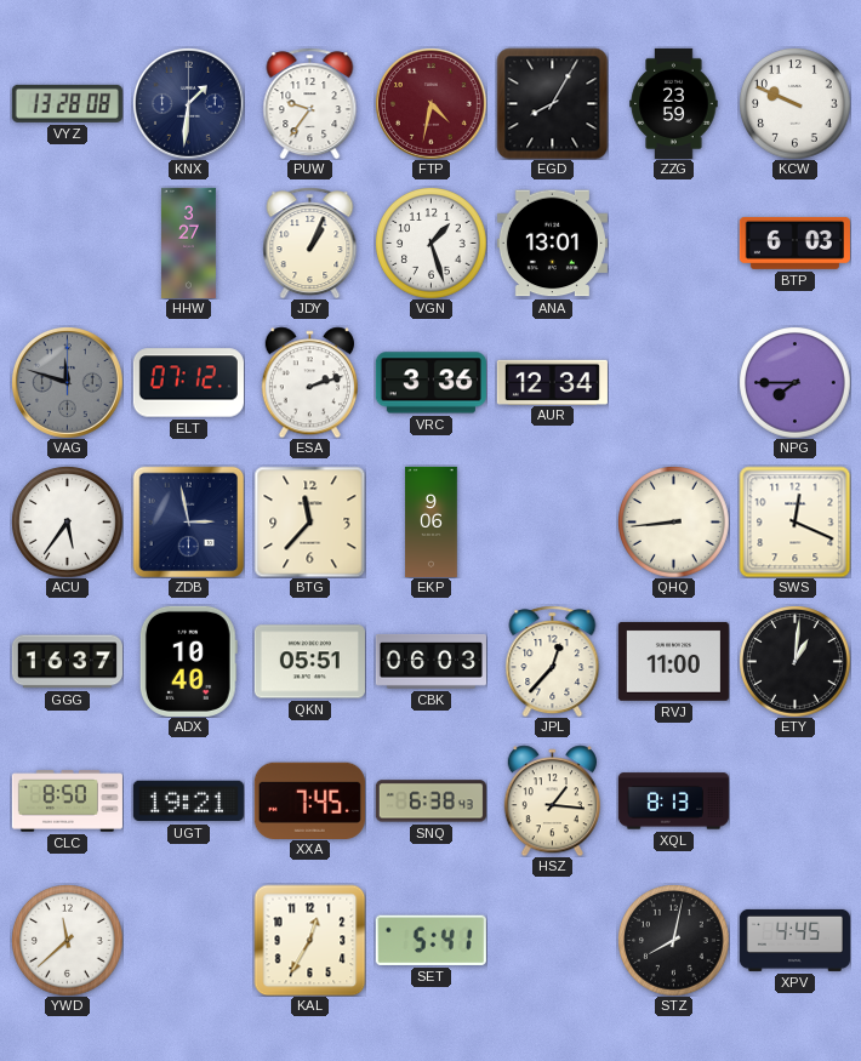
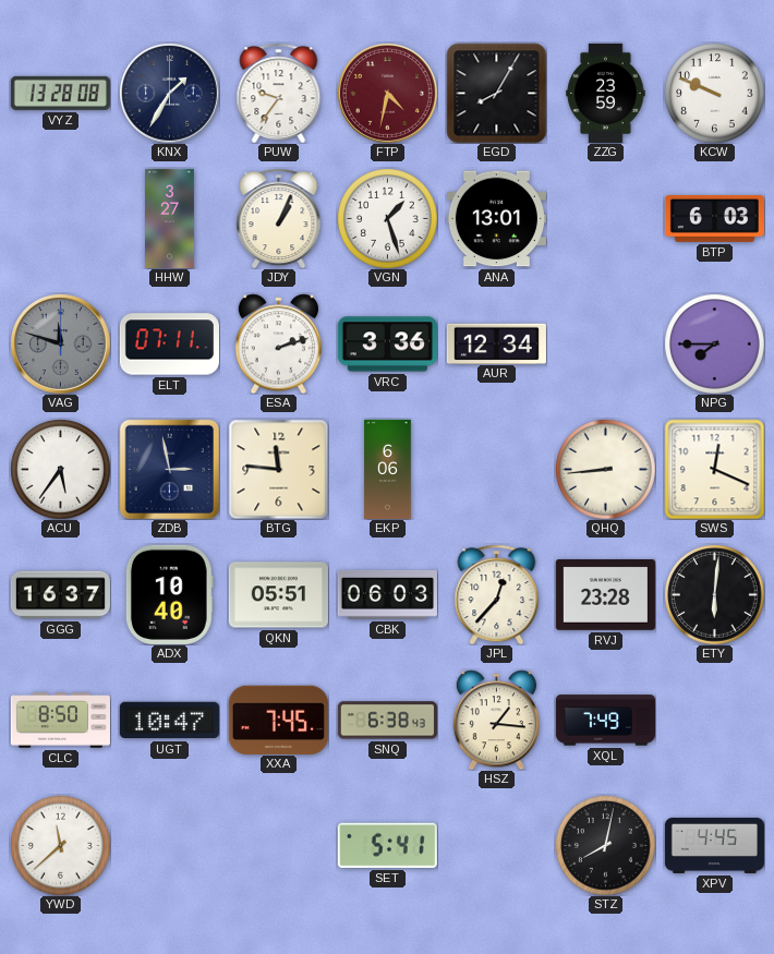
KNX: 1:31 -> 1:35
ELT: 07:12 -> 07:11
BTG: 11:37 -> 11:46
EKP: 9:06 -> 6:06
RVJ: 11:00 -> 23:28
ETY: 1:01 -> 6:01
UGT: 19:21 -> 10:47
XQL: 8:13 -> 7:49
KAL: 12:35 -> none
